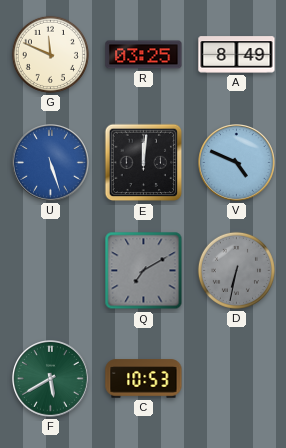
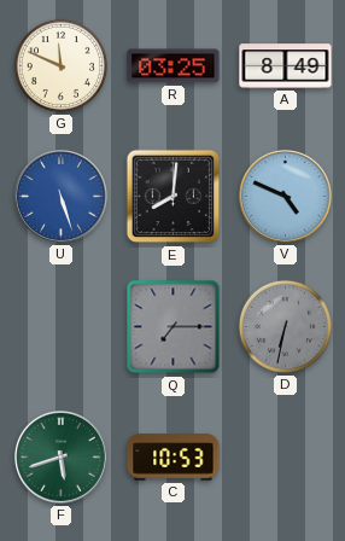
E: 12:01 -> 8:01
Q: 7:10 -> 7:15
F: 5:40 -> 5:42
